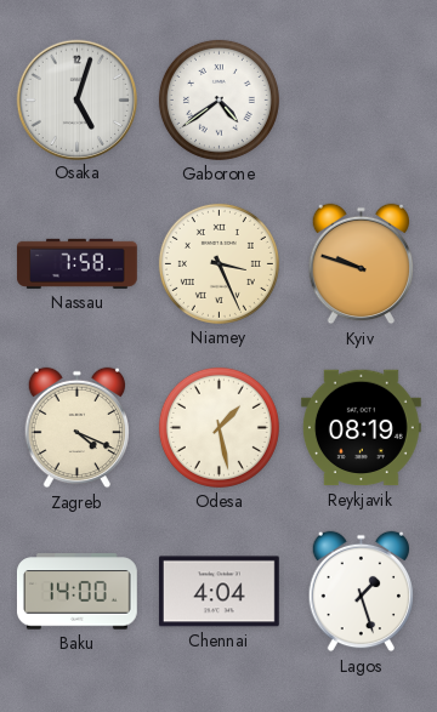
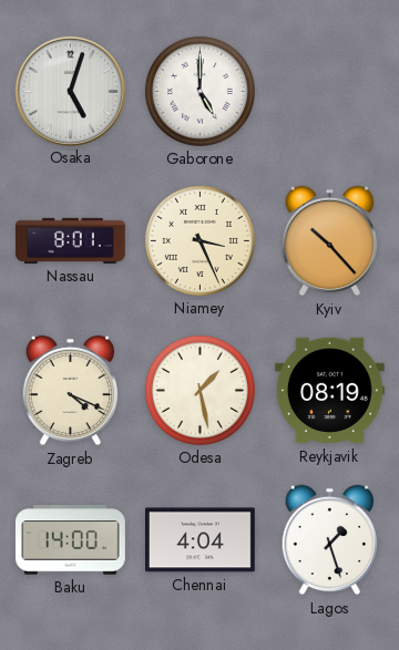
Gaborone: 4:39 -> 5:00
Nassau: 7:58 -> 8:01
Kyiv: 9:48 -> 10:23
